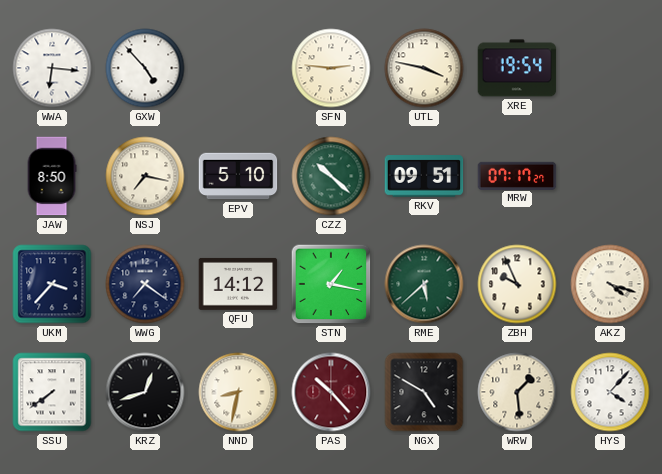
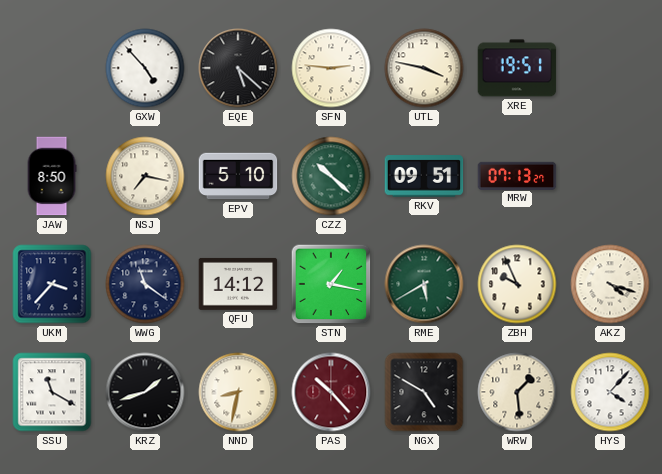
WWA: 6:16 -> none
EQE: none -> 5:22
XRE: 19:54 -> 19:51
MRW: 07:17 -> 07:13
WWG: 7:21 -> 11:21
RME: 5:38 -> 5:40
SSU: 7:39 -> 11:20
KRZ: 12:42 -> 1:42
